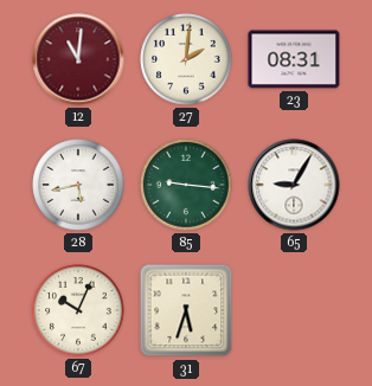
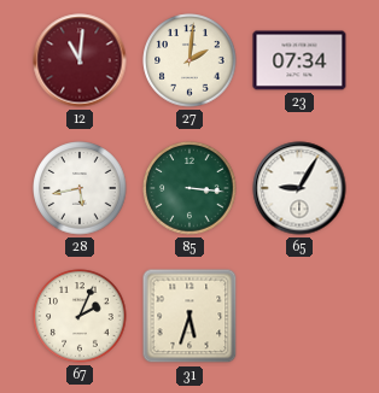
23: 08:31 -> 07:34
85: 9:16 -> 3:16
67: 10:04 -> 2:04
